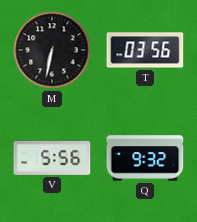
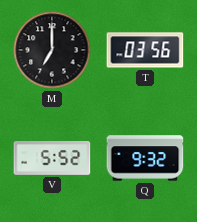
M: 6:32 -> 7:00
V: 5:56 -> 5:52
